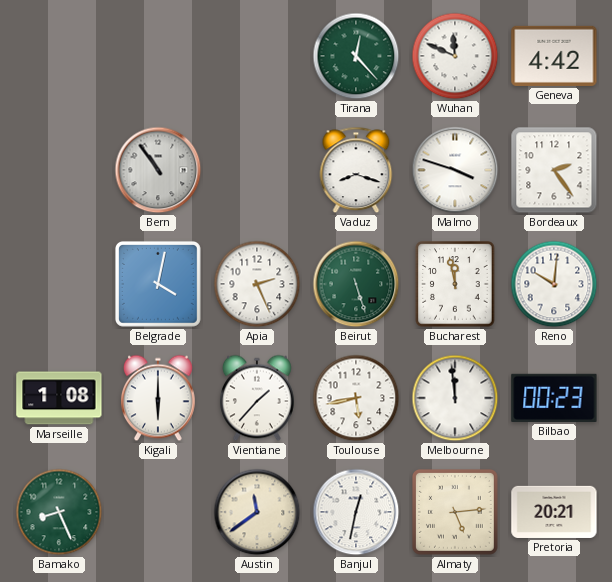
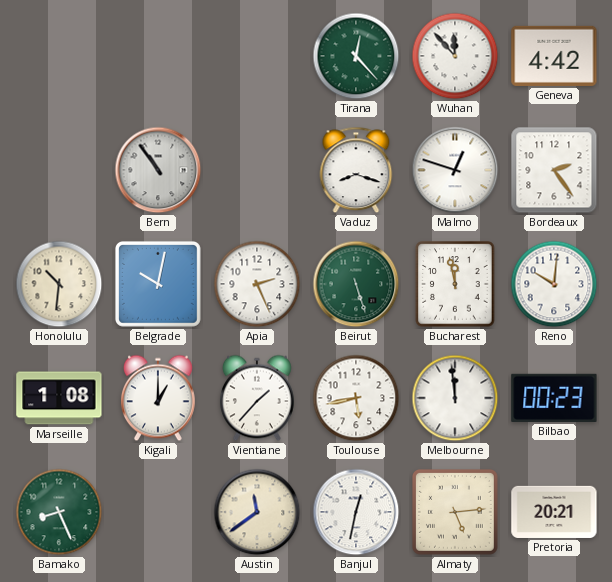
Wuhan: 11:49 -> 11:53
Malmo: 3:48 -> 12:48
Honolulu: none -> 10:31
Belgrade: 4:02 -> 10:02
Kigali: 6:00 -> 1:00
